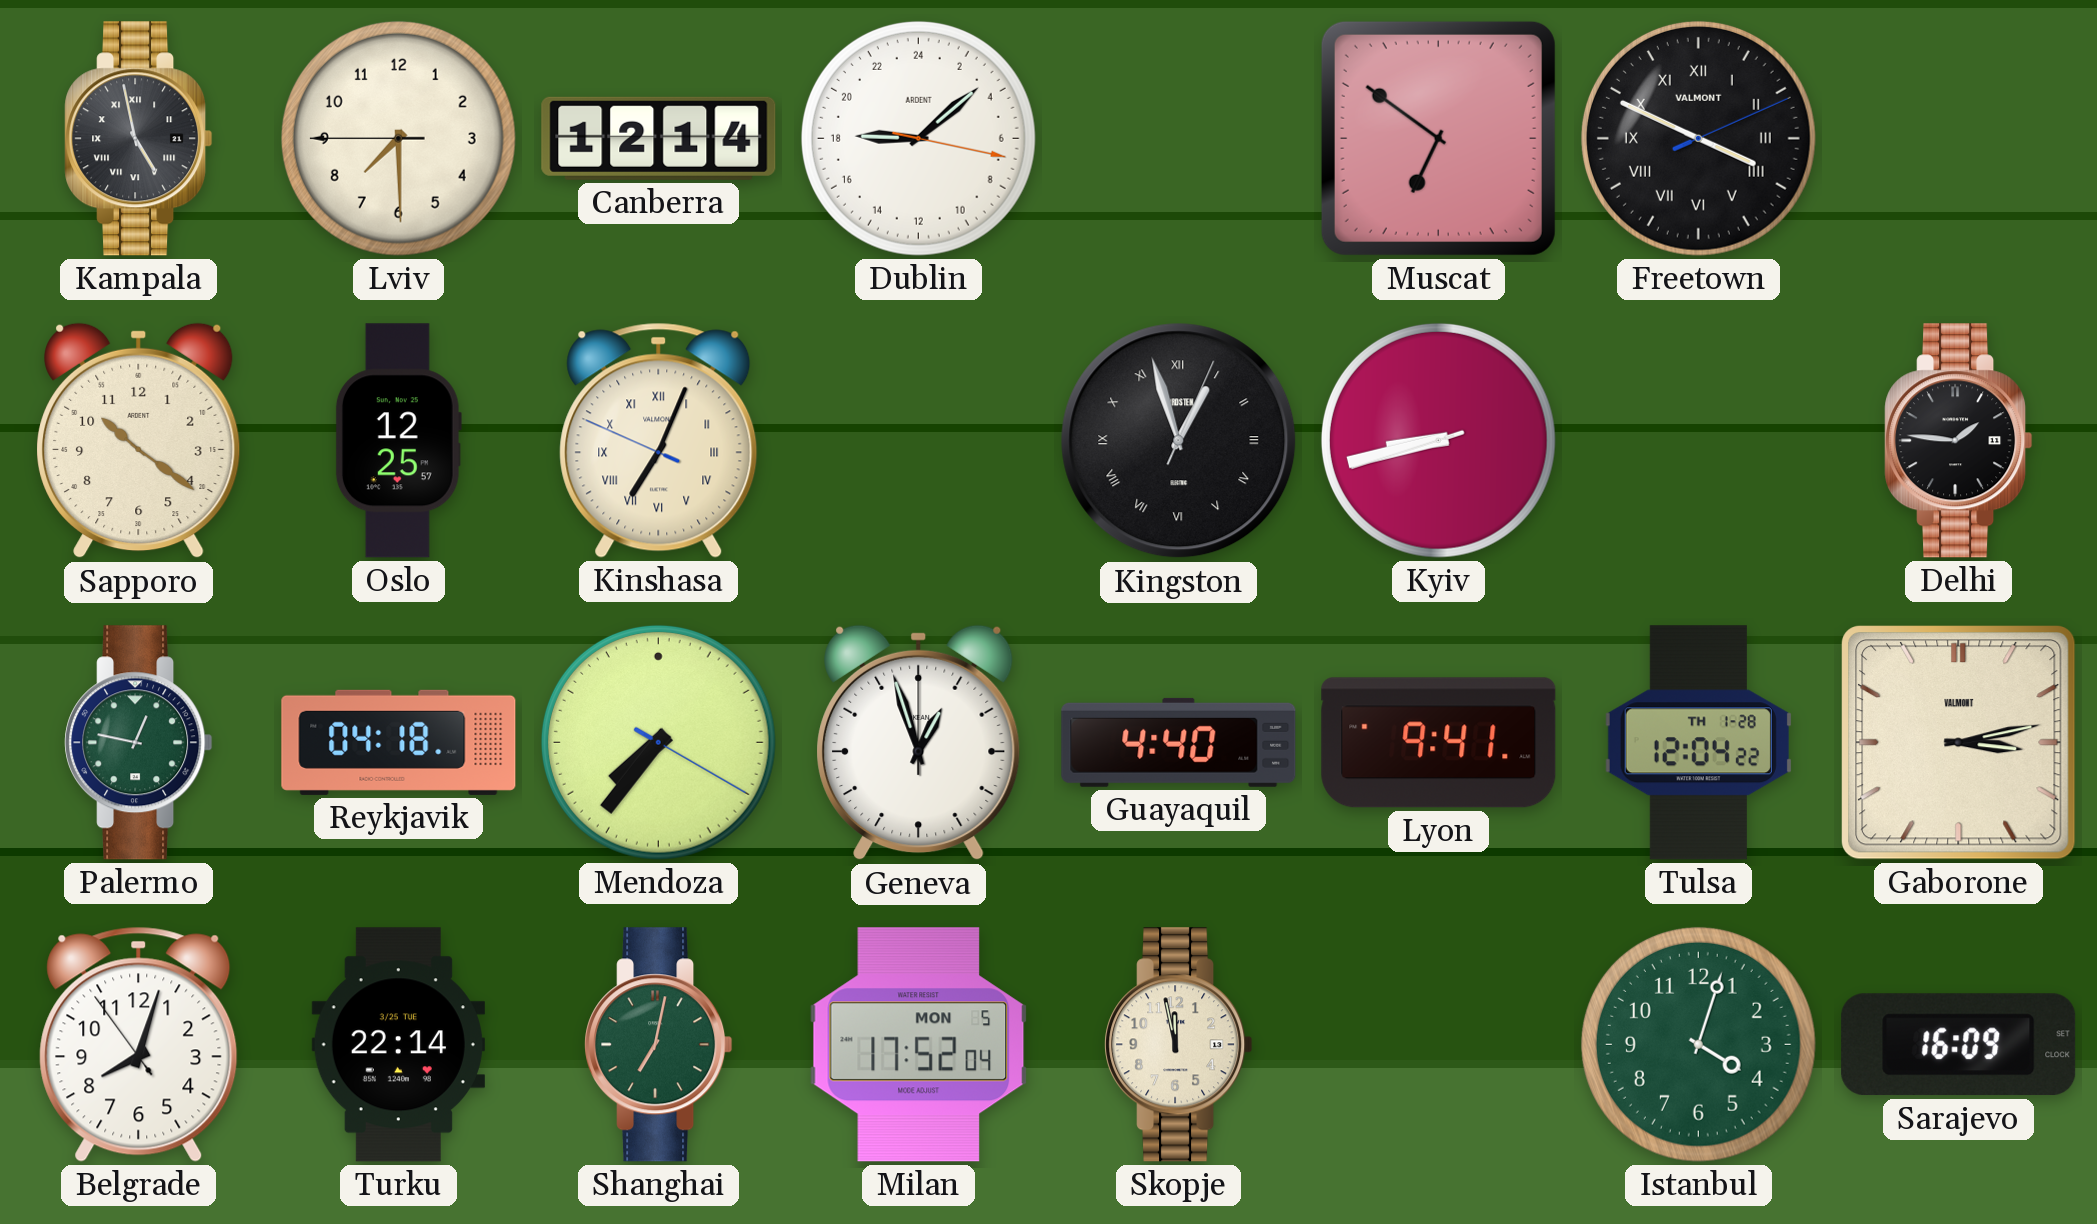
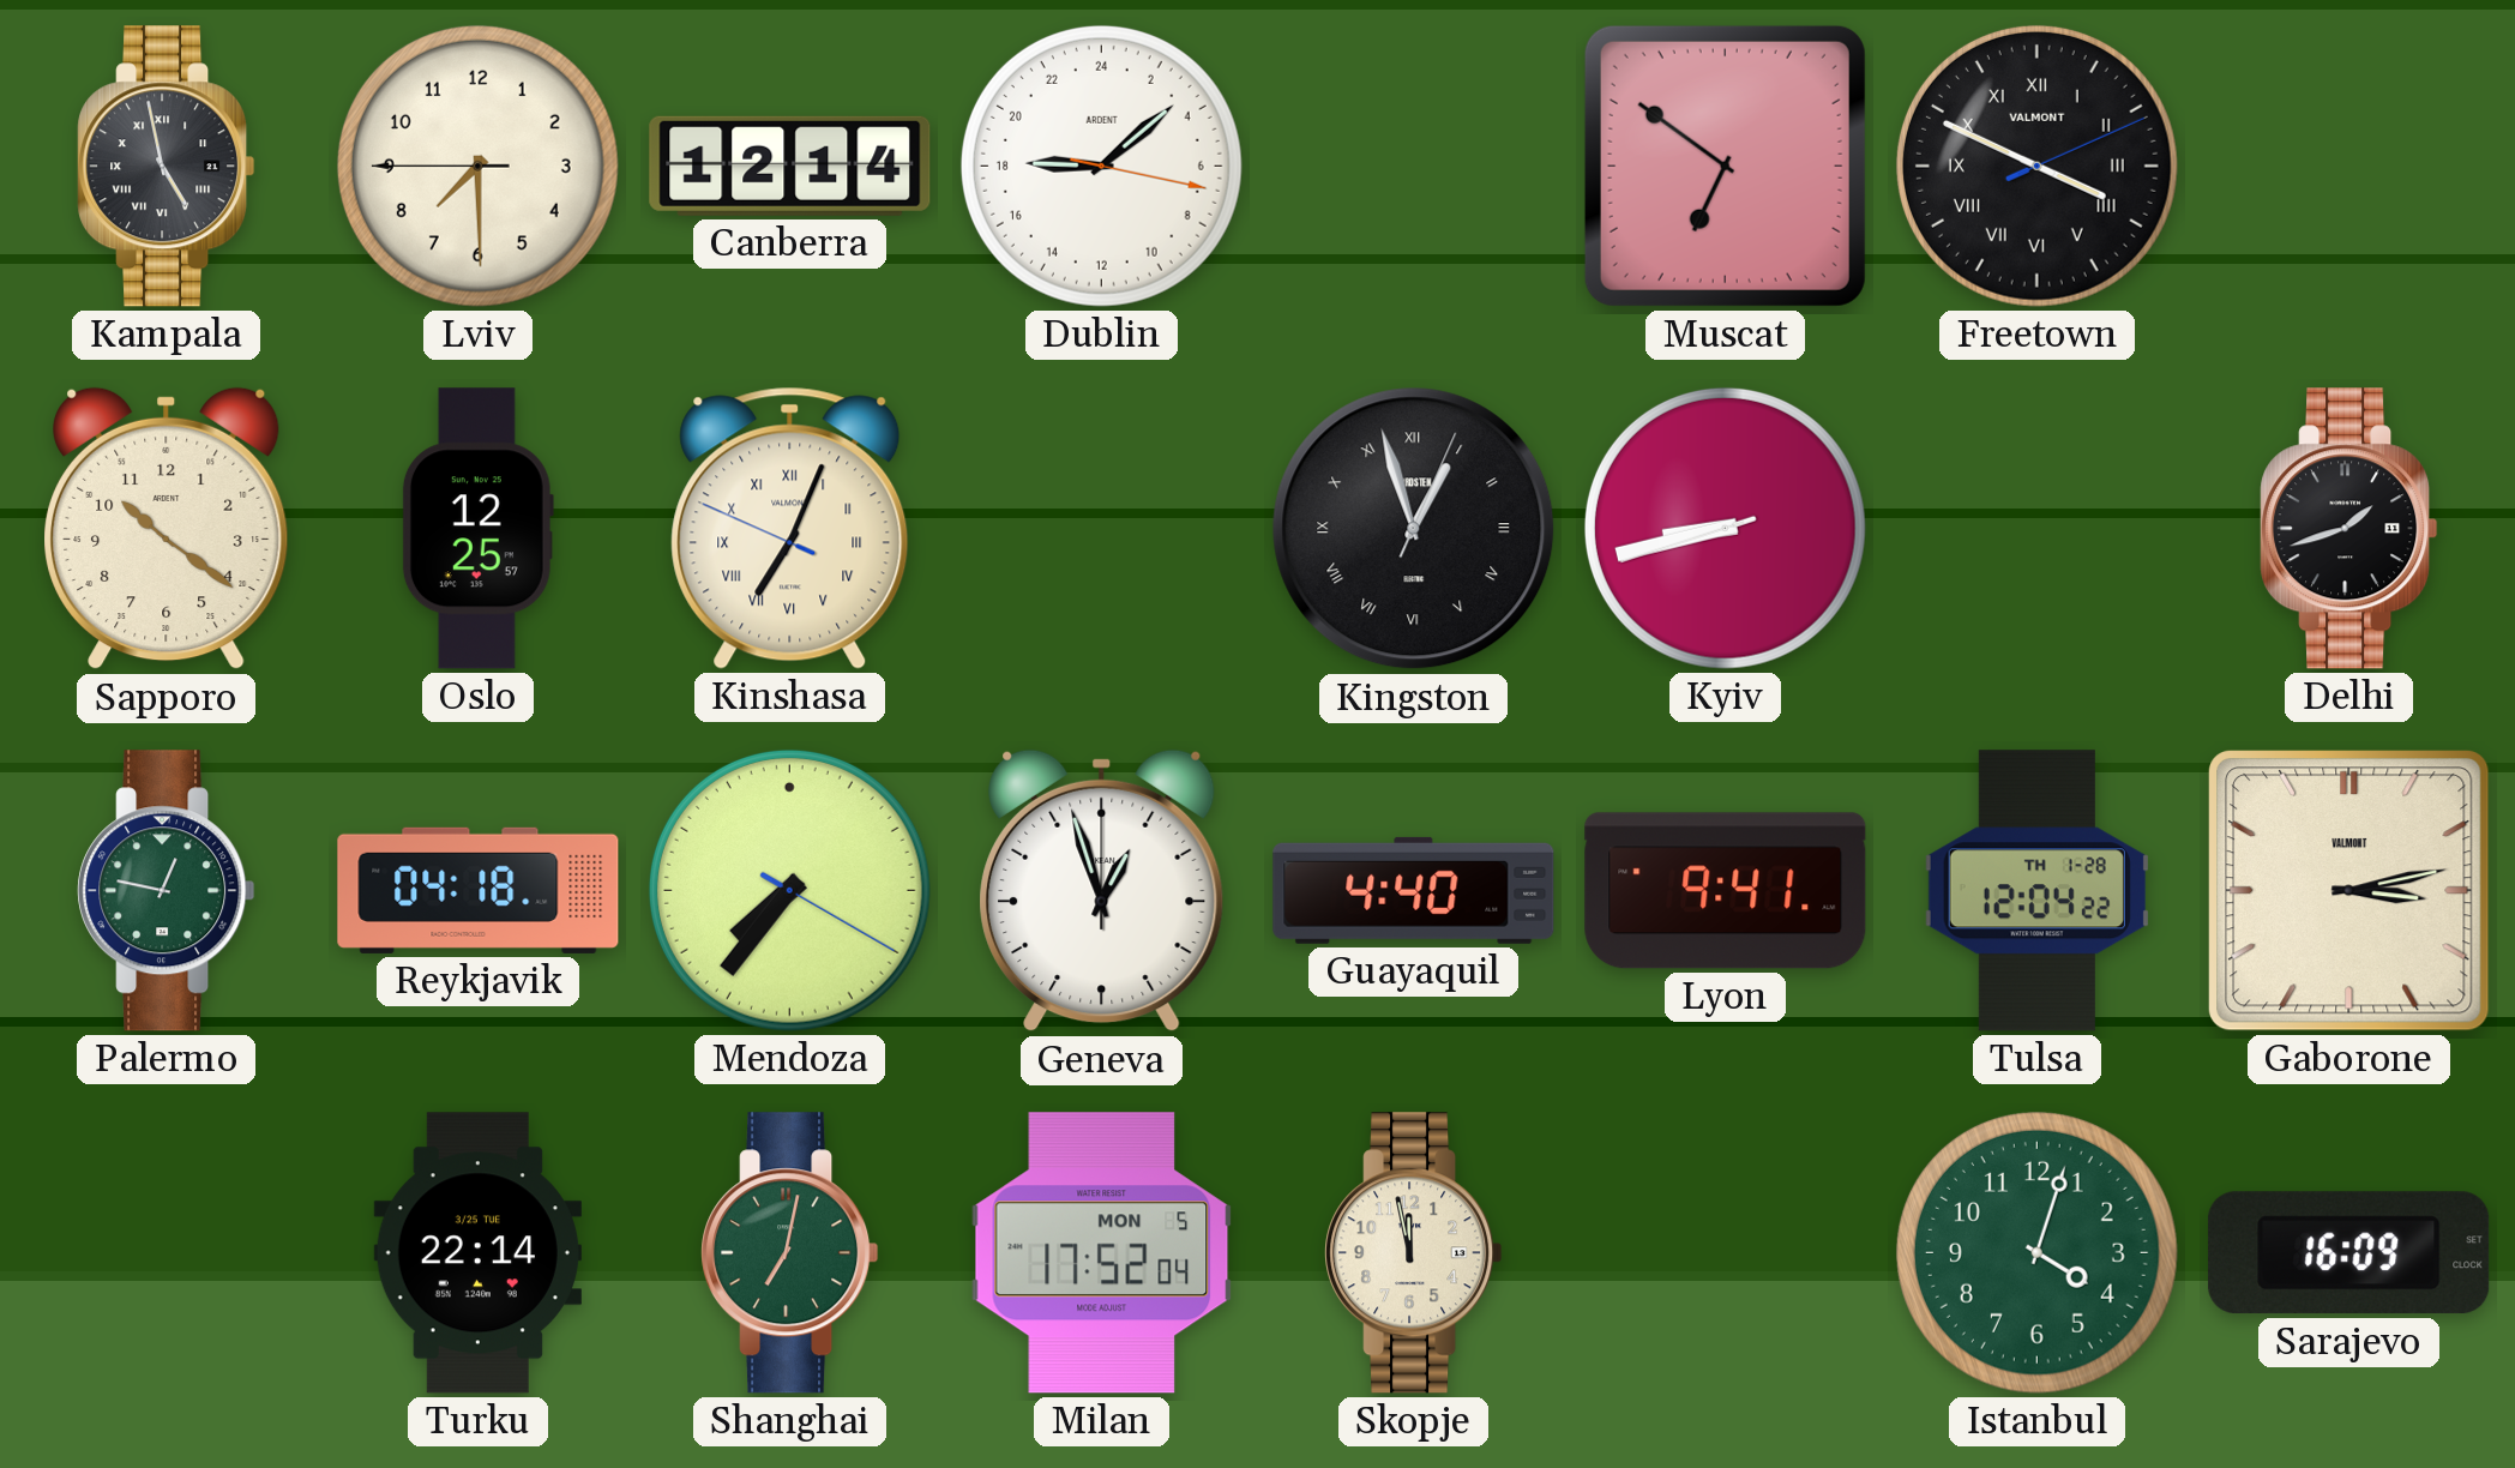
Delhi: 1:46 -> 1:42
Belgrade: 8:02 -> none
